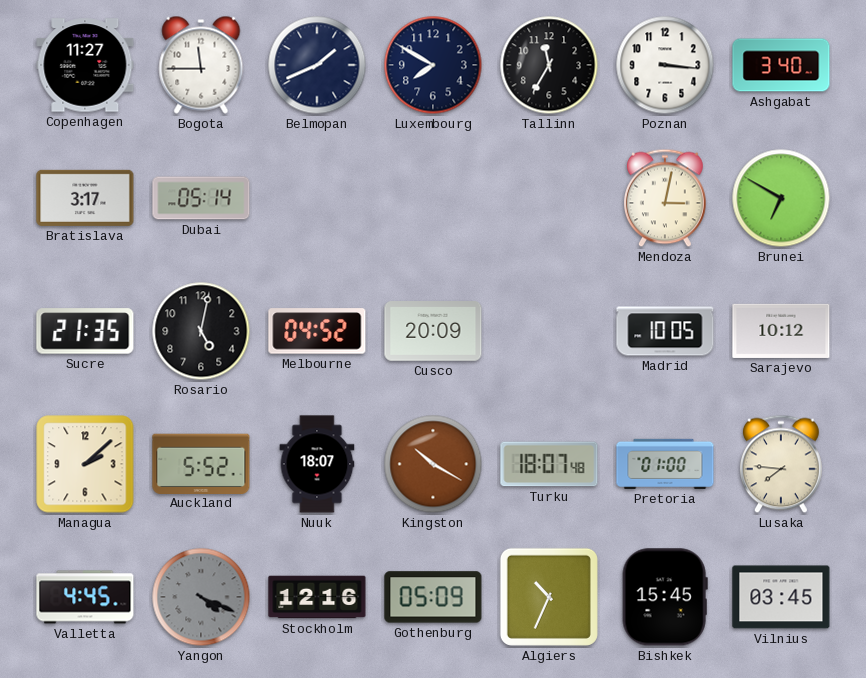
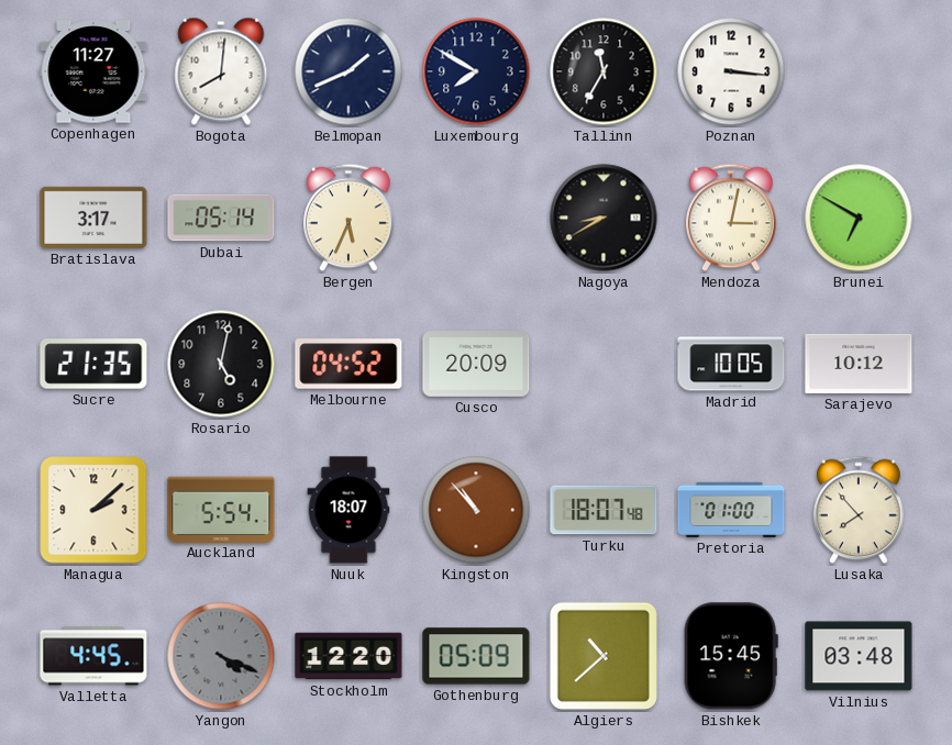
Bogota: 11:45 -> 8:01
Ashgabat: 3:40 -> none
Bergen: none -> 5:34
Nagoya: none -> 8:40
Auckland: 5:52 -> 5:54
Kingston: 10:20 -> 10:53
Lusaka: 7:46 -> 7:53
Stockholm: 12:16 -> 12:20
Algiers: 10:34 -> 10:38
Vilnius: 03:45 -> 03:48
